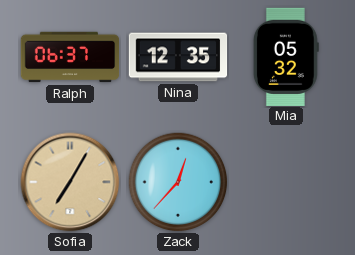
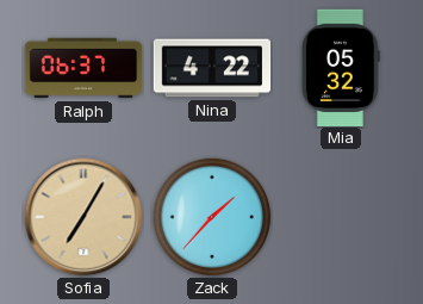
Nina: 12:35 -> 4:22
Zack: 12:37 -> 1:37
